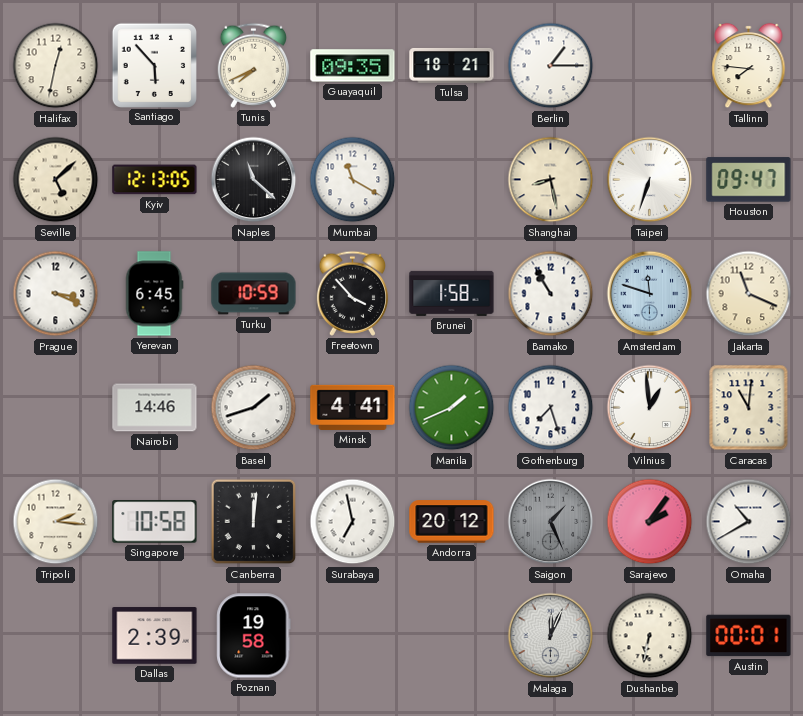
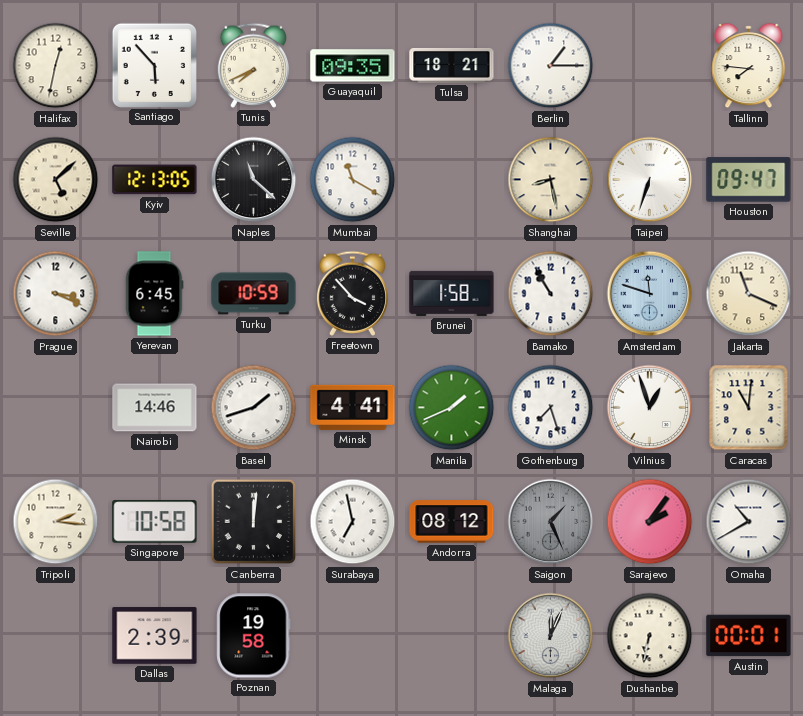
Vilnius: 12:59 -> 12:57
Andorra: 20:12 -> 08:12
